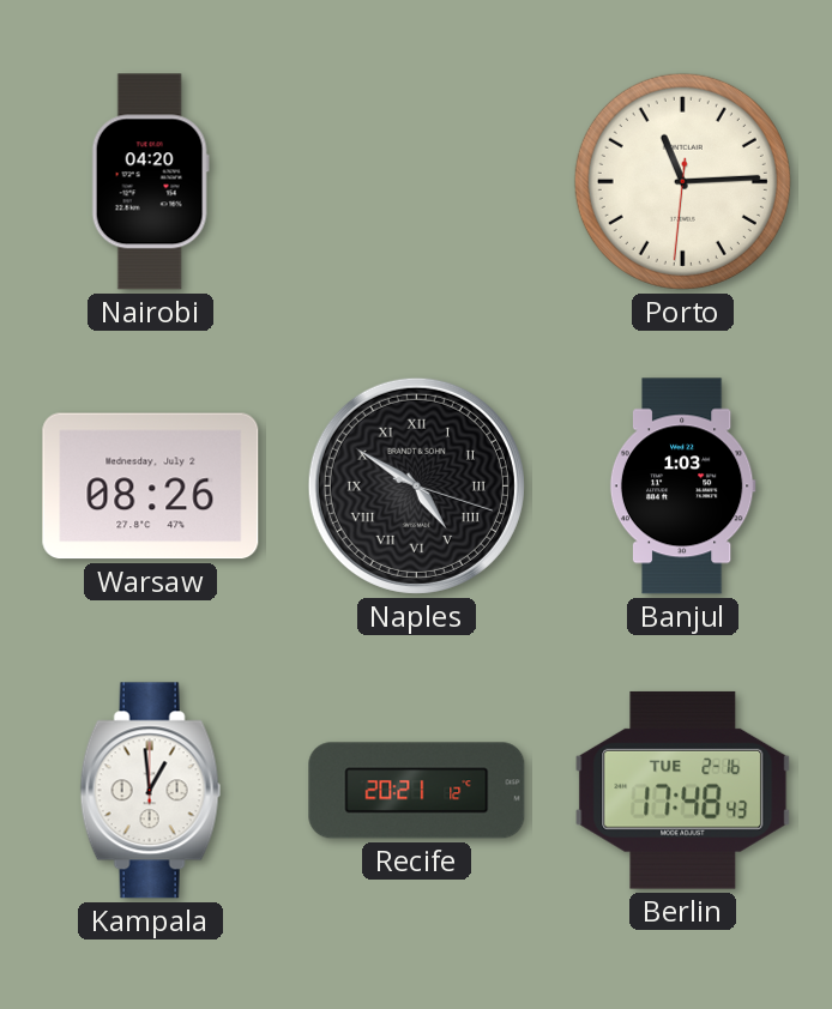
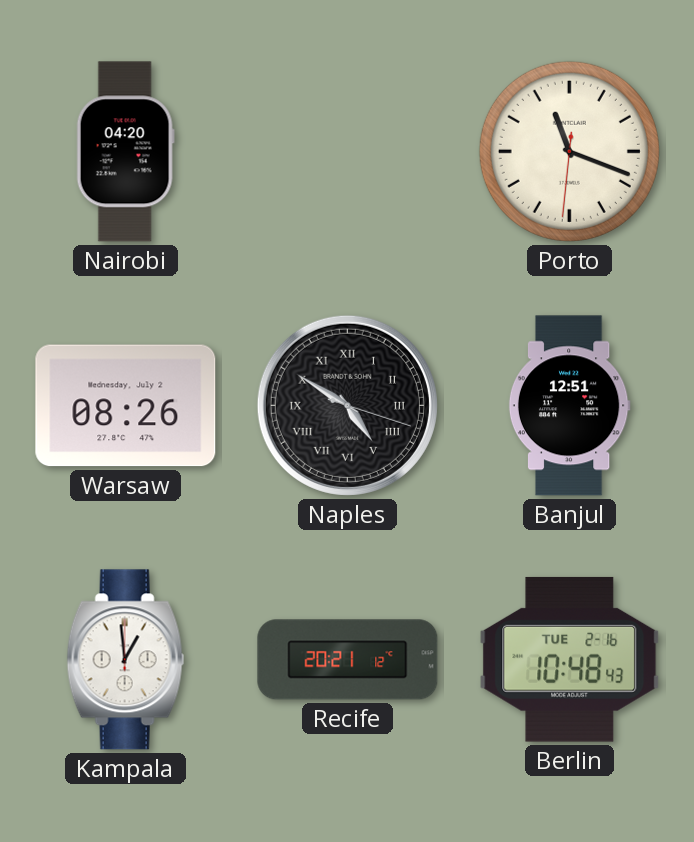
Porto: 11:14 -> 11:18
Banjul: 1:03 -> 12:51
Berlin: 17:48 -> 10:48
